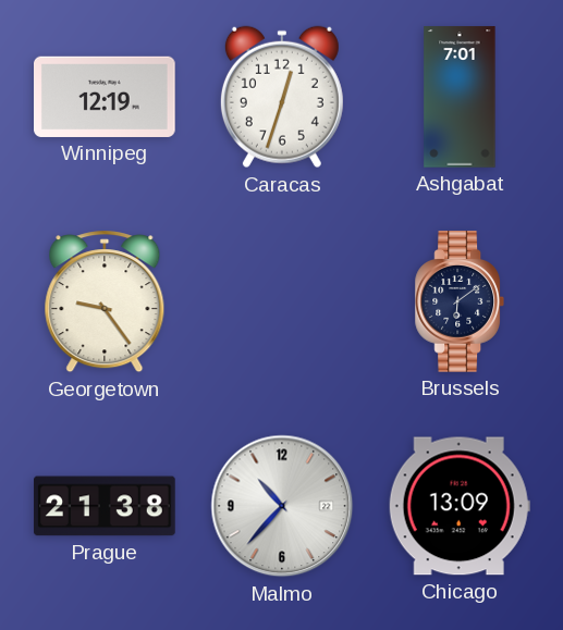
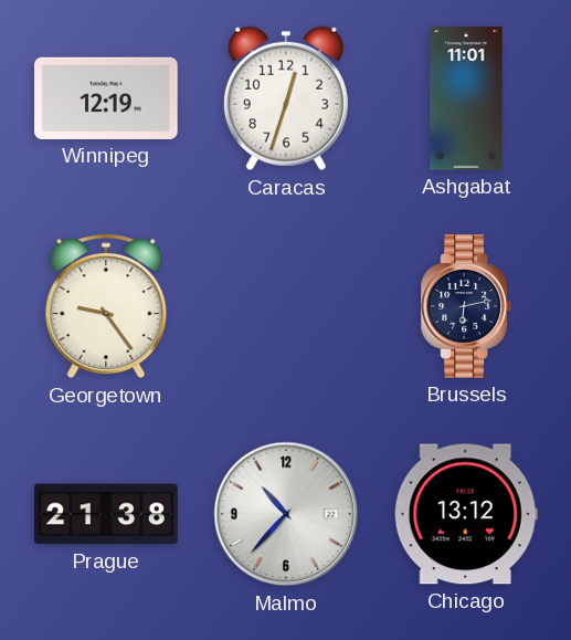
Ashgabat: 7:01 -> 11:01
Brussels: 6:09 -> 6:13
Chicago: 13:09 -> 13:12
